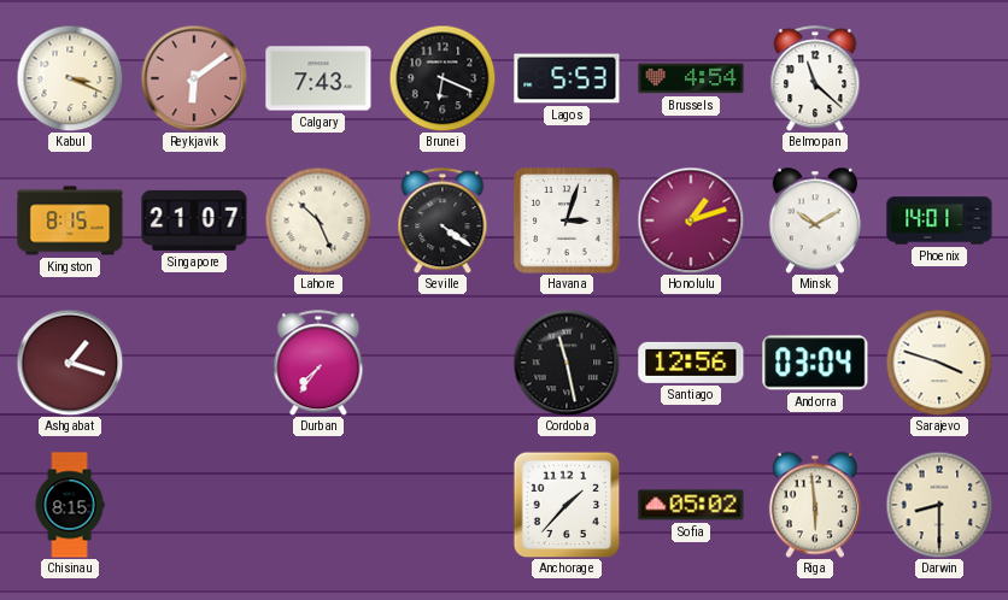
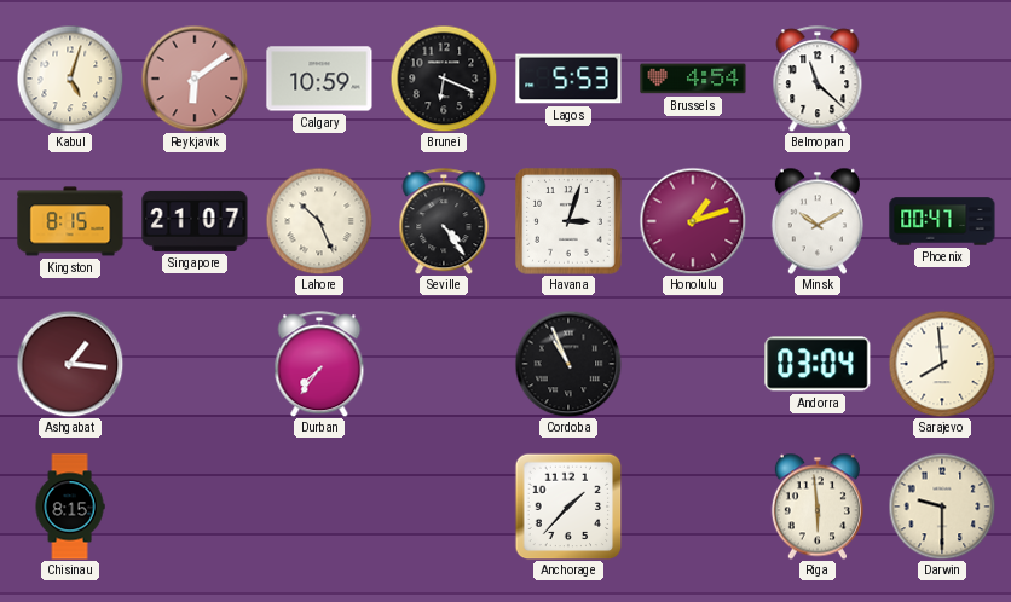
Kabul: 3:19 -> 5:03
Calgary: 7:43 -> 10:59
Seville: 4:21 -> 4:24
Phoenix: 14:01 -> 00:47
Ashgabat: 1:18 -> 1:16
Cordoba: 11:28 -> 10:56
Santiago: 12:56 -> none
Sarajevo: 3:48 -> 7:59
Sofia: 05:02 -> none
Darwin: 8:30 -> 9:30
